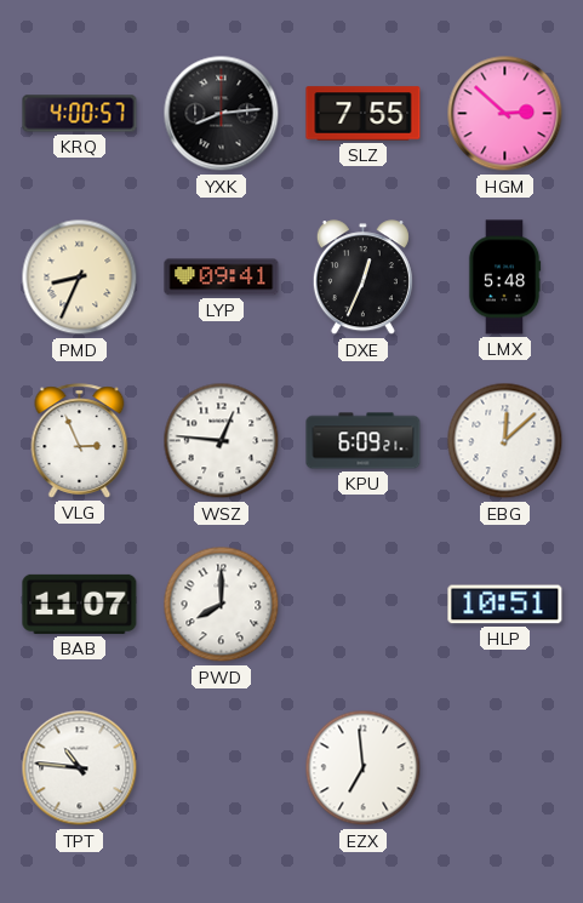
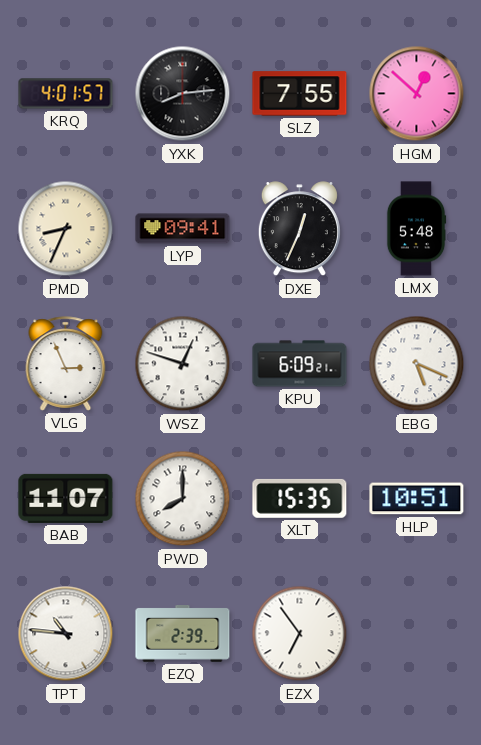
KRQ: 4:00 -> 4:01
HGM: 2:52 -> 12:52
WSZ: 12:46 -> 12:48
EBG: 12:08 -> 5:19
XLT: none -> 15:35
EZQ: none -> 2:39
EZX: 6:59 -> 6:54
